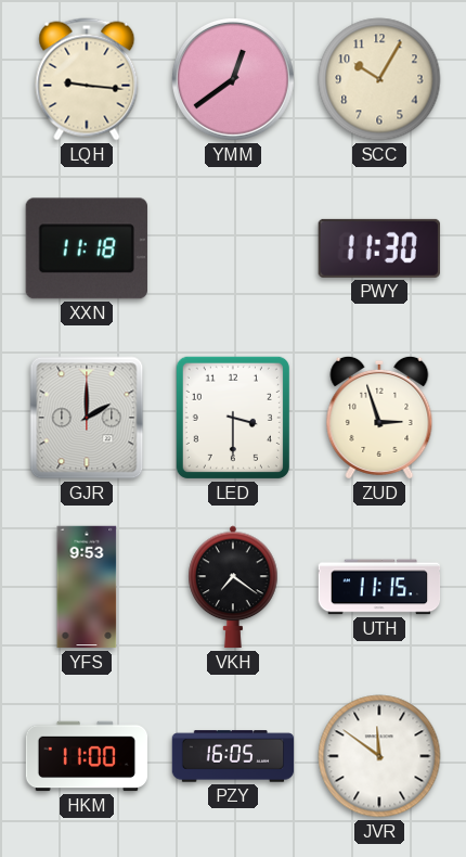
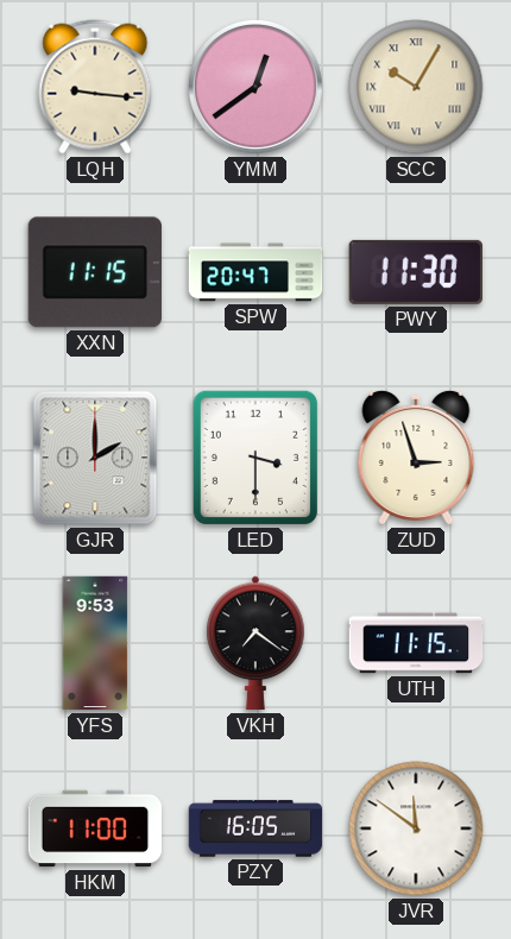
SCC numerals: Arabic -> Roman
XXN: 11:18 -> 11:15
SPW: none -> 20:47
